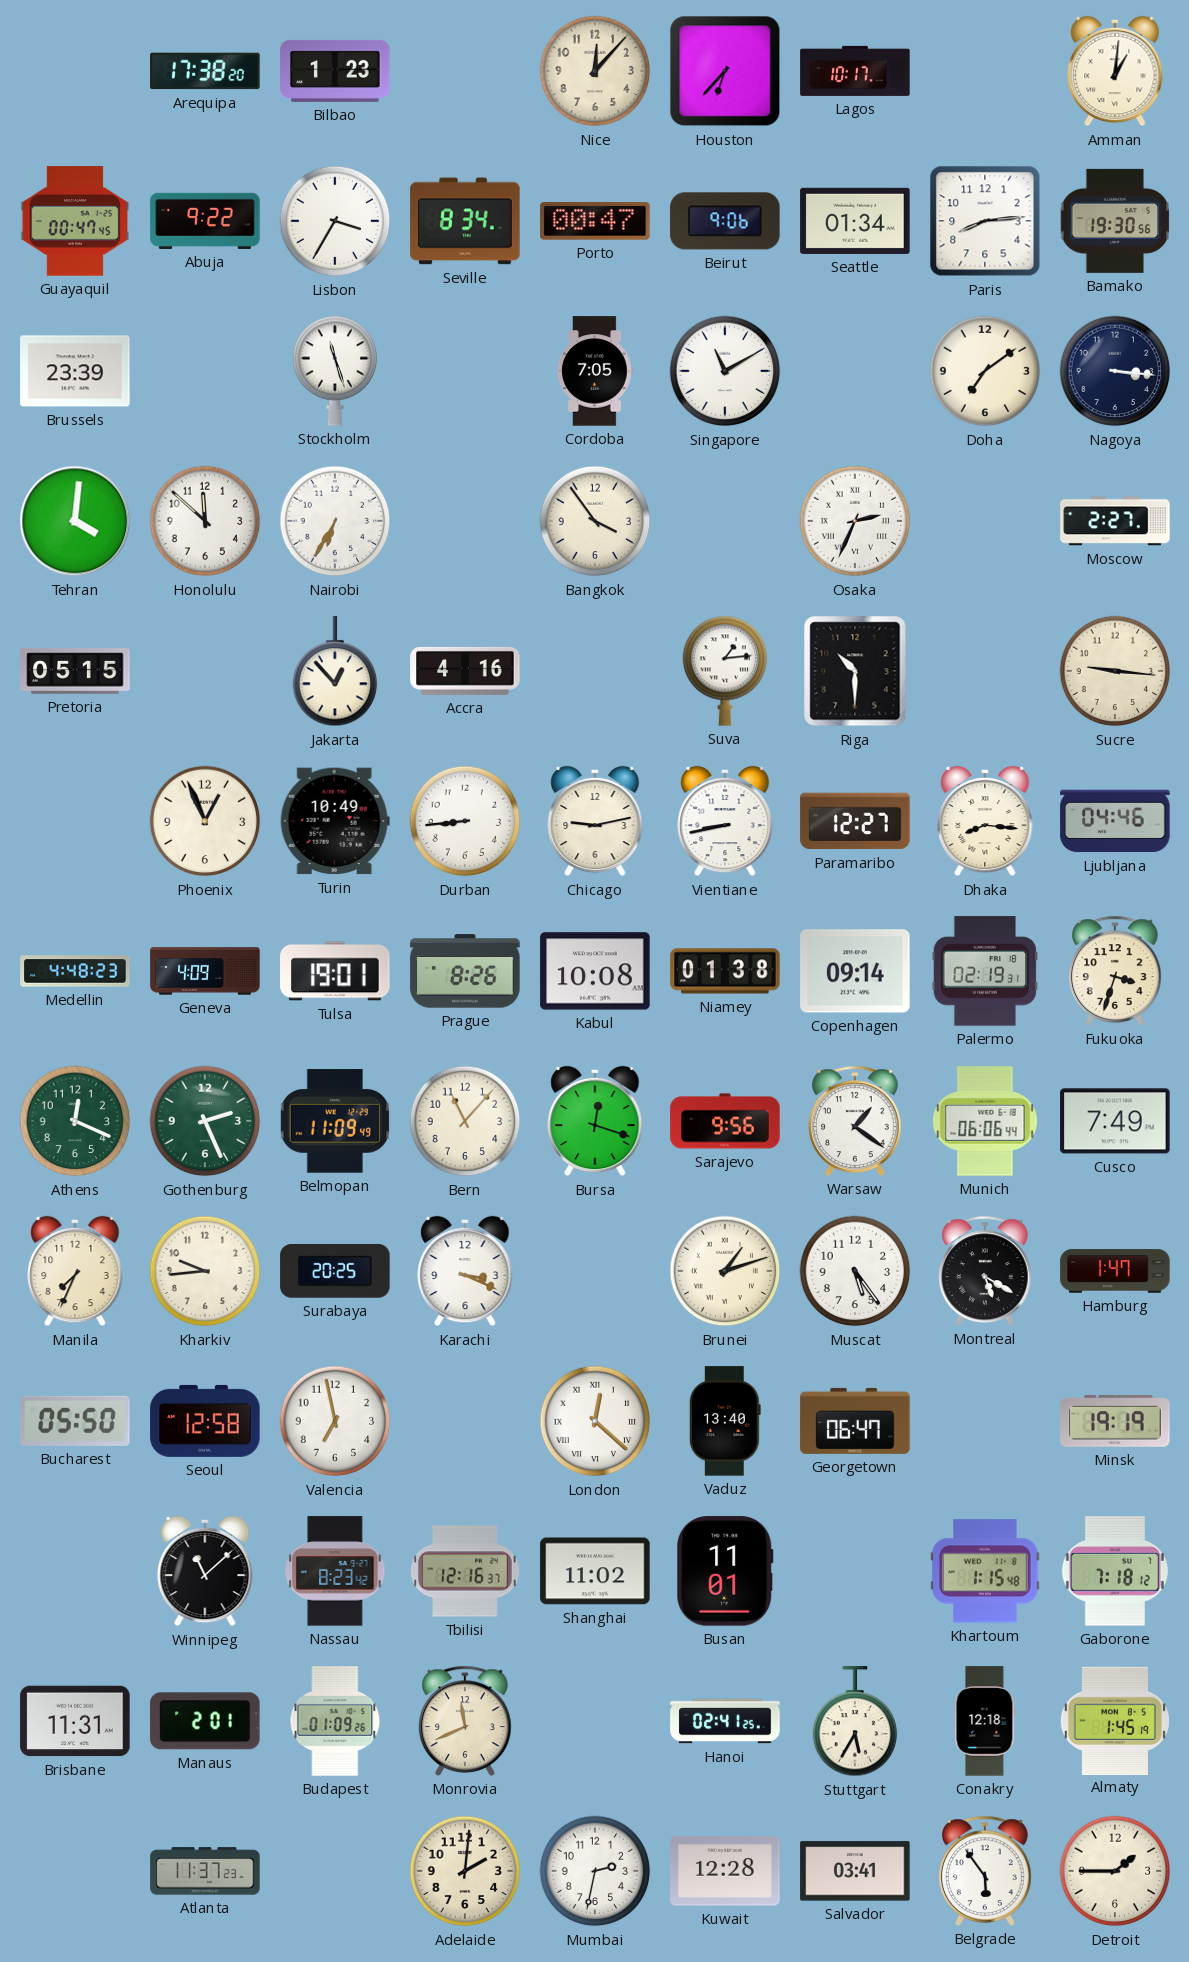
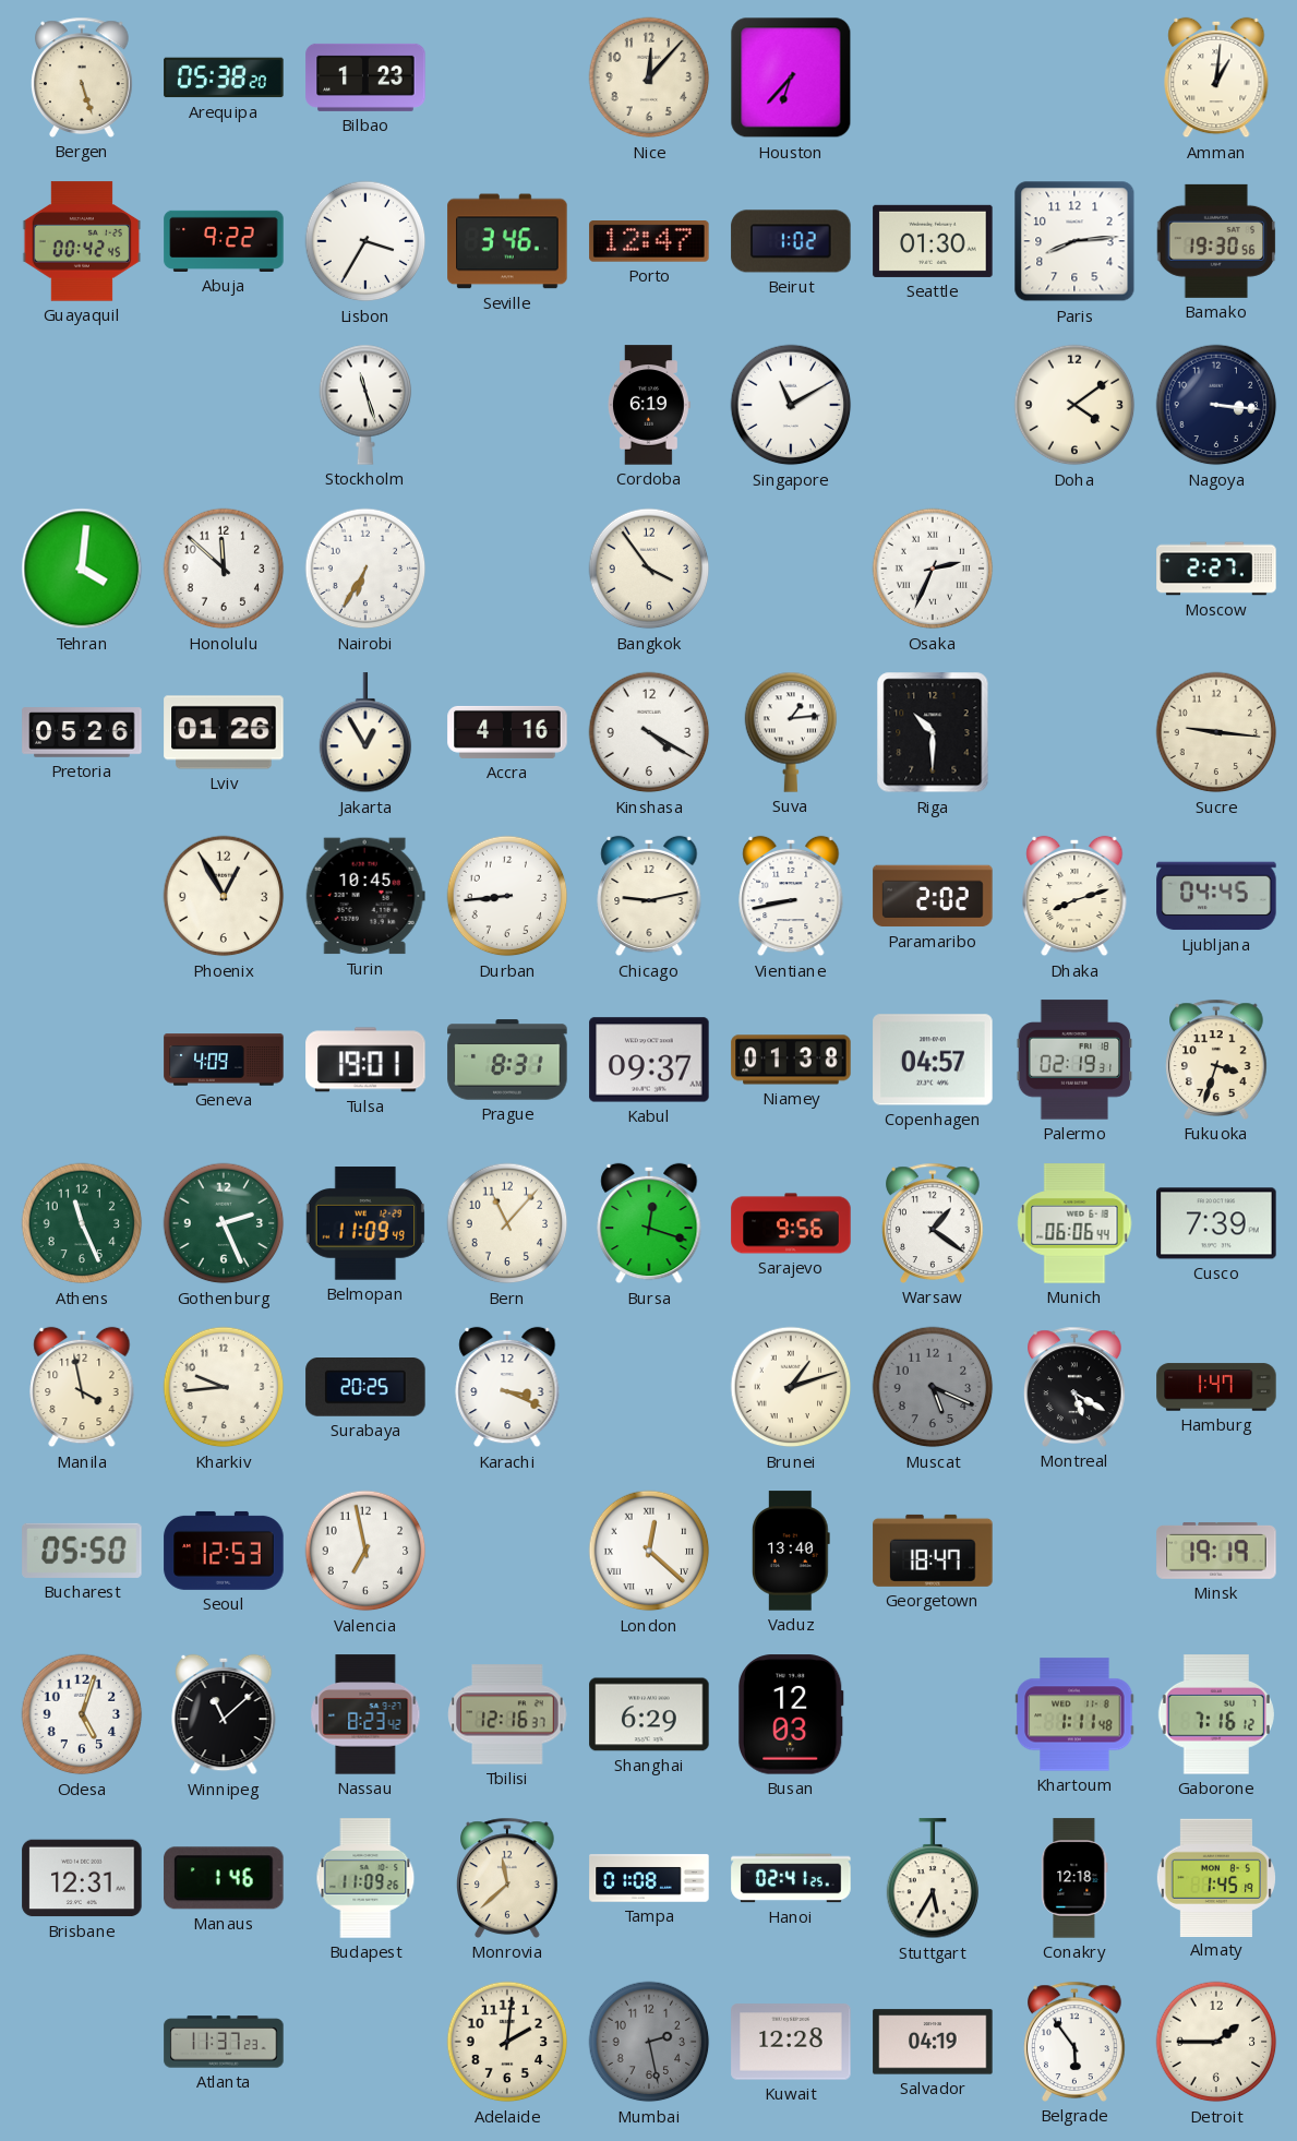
Bergen: none -> 5:27
Arequipa: 17:38 -> 05:38
Lagos: 10:17 -> none
Guayaquil: 00:47 -> 00:42
Seville: 8:34 -> 3:46
Porto: 00:47 -> 12:47
Beirut: 9:06 -> 1:02
Seattle: 01:34 -> 01:30
Brussels: 23:39 -> none
Cordoba: 7:05 -> 6:19
Doha: 7:09 -> 4:09
Pretoria: 05:15 -> 05:26
Lviv: none -> 01:26
Jakarta: 12:53 -> 12:55
Kinshasa: none -> 4:20
Phoenix: 12:56 -> 12:55
Turin: 10:49 -> 10:45
Paramaribo: 12:27 -> 2:02
Dhaka: 8:16 -> 8:12
Ljubljana: 04:46 -> 04:45
Medellin: 4:48 -> none
Prague: 8:26 -> 8:31
Kabul: 10:08 -> 09:37
Copenhagen: 09:14 -> 04:57
Athens: 12:19 -> 11:26
Cusco: 7:49 -> 7:39
Manila: 7:34 -> 3:58
Muscat: 5:24 -> 5:19
Muscat dial: white -> grey
Seoul: 12:58 -> 12:53
Georgetown: 06:47 -> 18:47
Odesa: none -> 5:03
Shanghai: 11:02 -> 6:29
Busan: 11:01 -> 12:03
Khartoum: 1:15 -> 1:11
Gaborone: 7:18 -> 7:16
Brisbane: 11:31 -> 12:31
Manaus: 2:01 -> 1:46
Budapest: 01:09 -> 11:09
Monrovia: 11:41 -> 11:38
Tampa: none -> 01:08
Mumbai: 2:32 -> 2:28
Mumbai dial: white -> grey
Salvador: 03:41 -> 04:19
